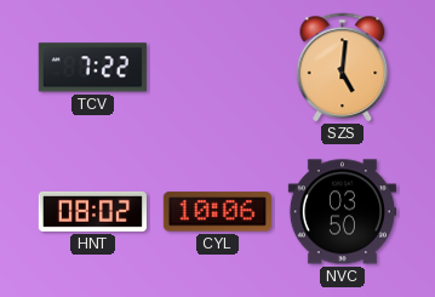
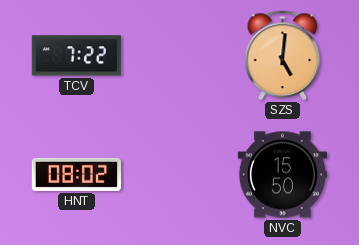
CYL: 10:06 -> none
NVC: 03:50 -> 15:50
